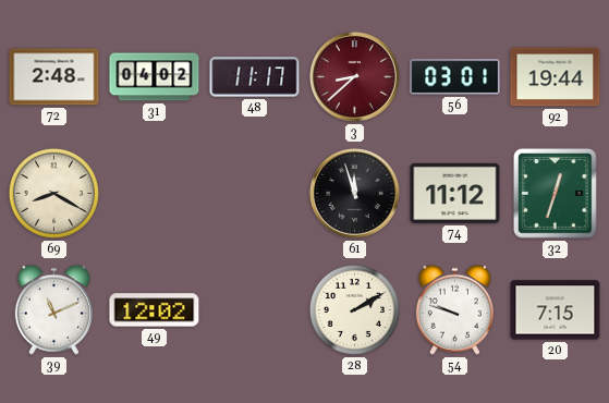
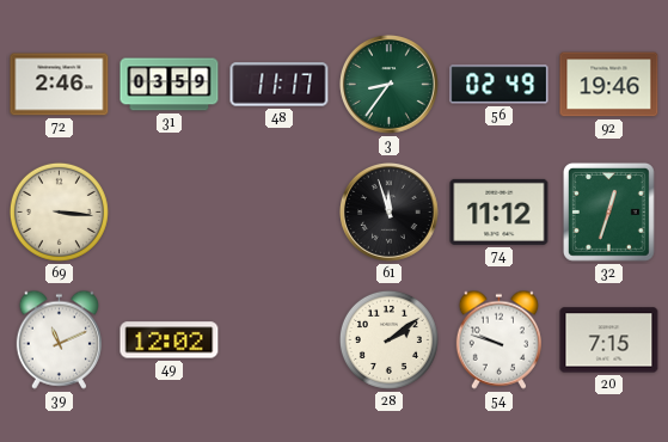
72: 2:48 -> 2:46
31: 04:02 -> 03:59
3: 8:38 -> 8:36
3 dial: burgundy -> green
56: 03:01 -> 02:49
92: 19:44 -> 19:46
69: 8:20 -> 3:16
28: 2:10 -> 2:09
